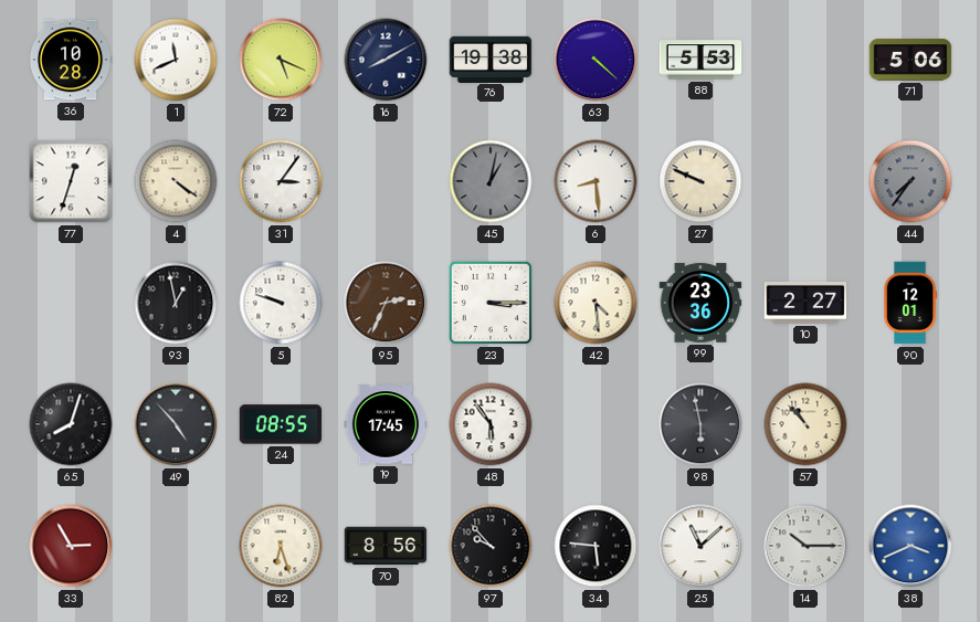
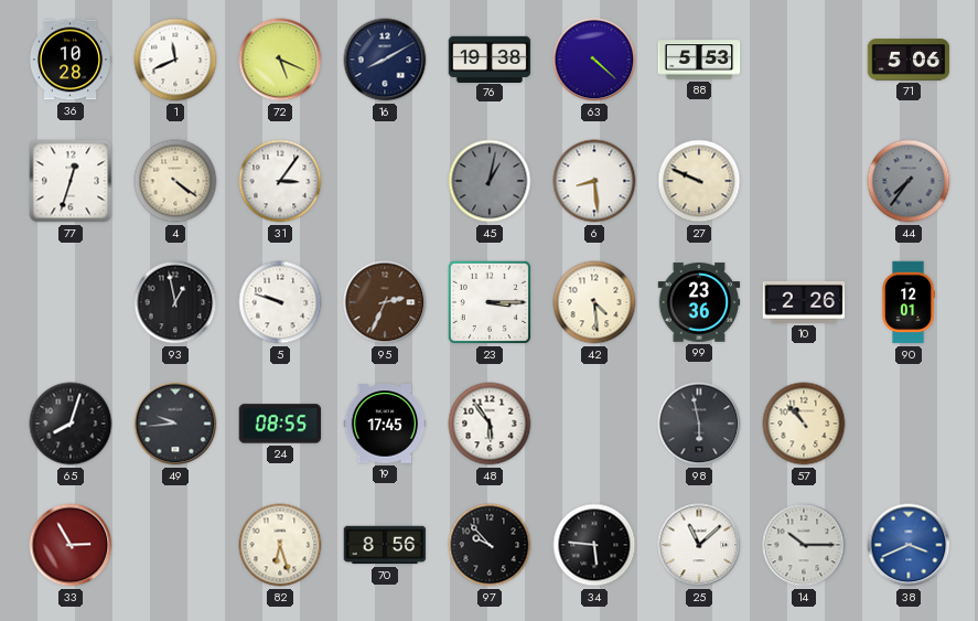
10: 2:27 -> 2:26
49: 4:53 -> 9:44
